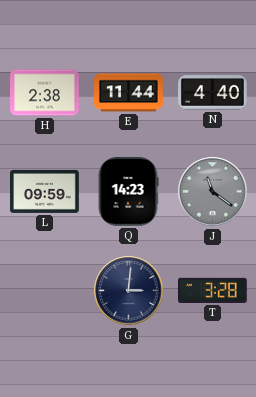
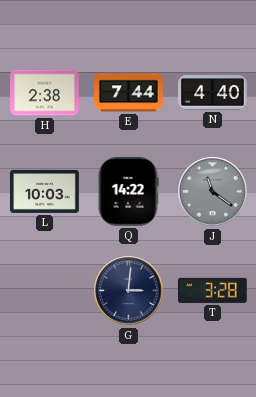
E: 11:44 -> 7:44
L: 09:59 -> 10:03
Q: 14:23 -> 14:22
